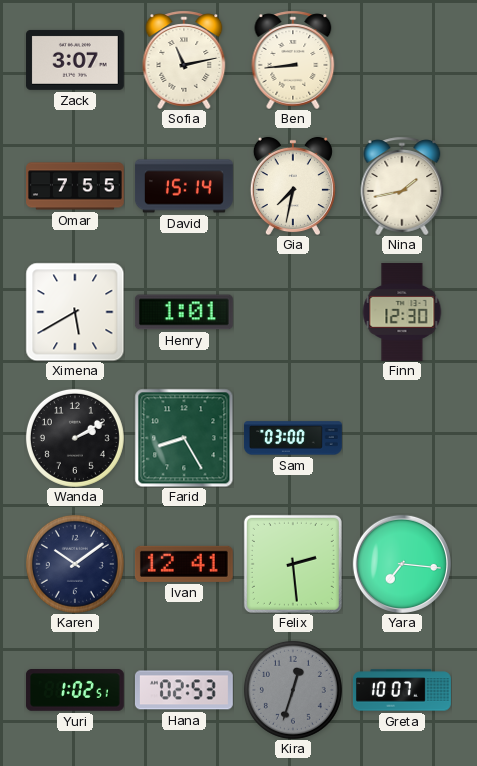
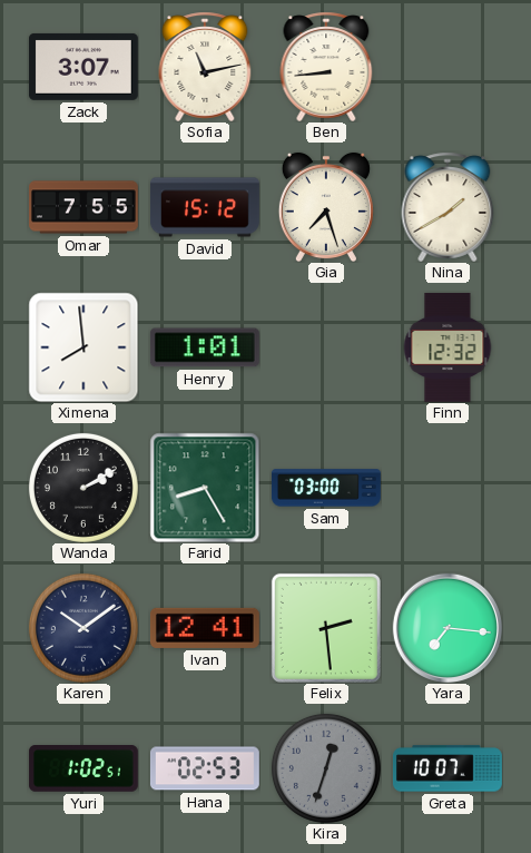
David: 15:14 -> 15:12
Gia: 7:32 -> 7:27
Nina: 1:43 -> 1:40
Ximena: 5:40 -> 7:59
Finn: 12:30 -> 12:32
